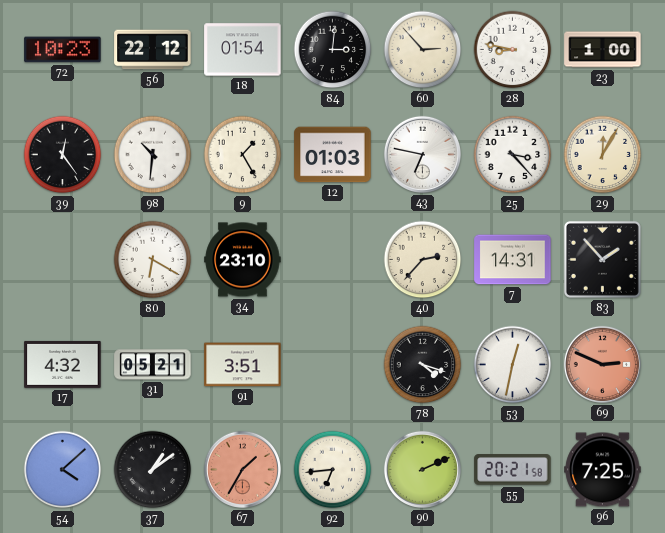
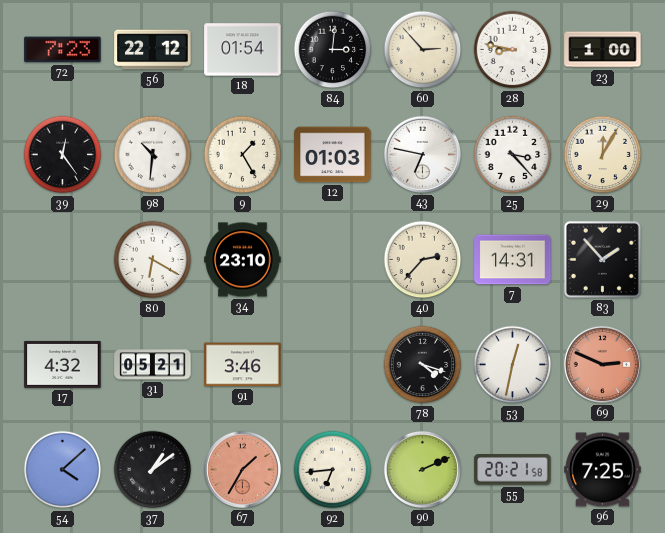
72: 10:23 -> 7:23
91: 3:51 -> 3:46
